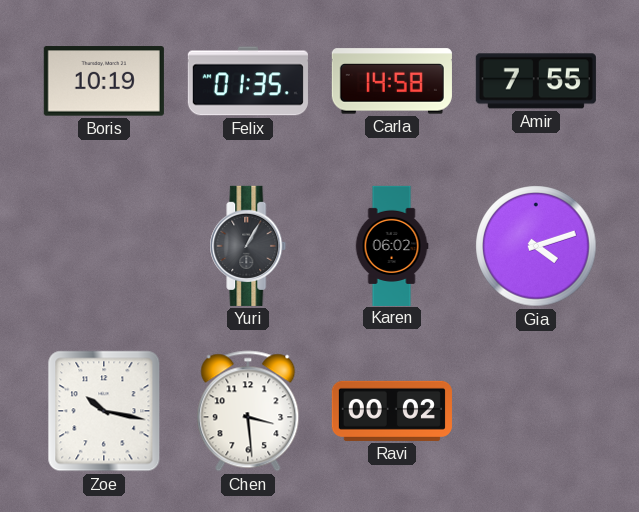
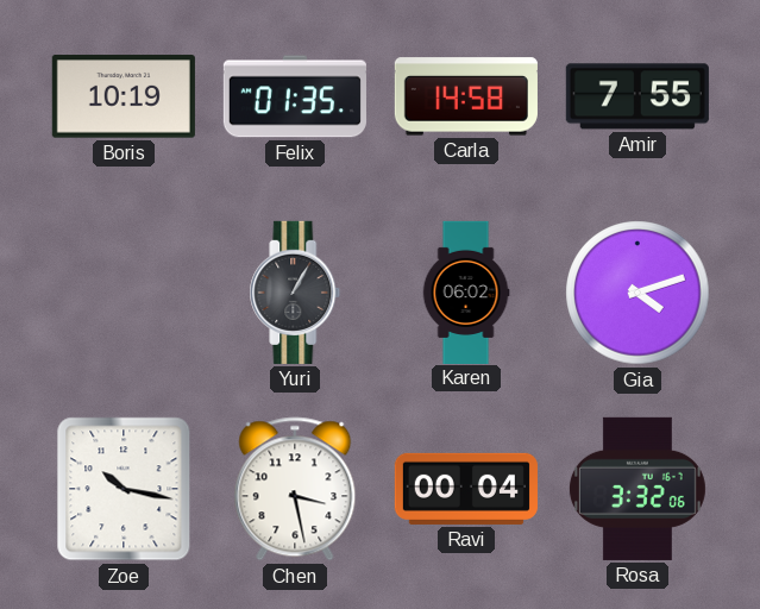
Chen: 3:29 -> 3:28
Ravi: 00:02 -> 00:04
Rosa: none -> 3:32
